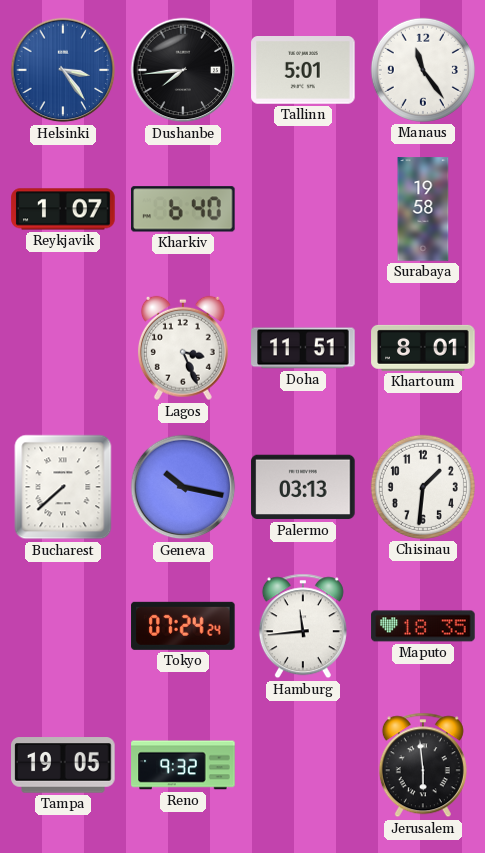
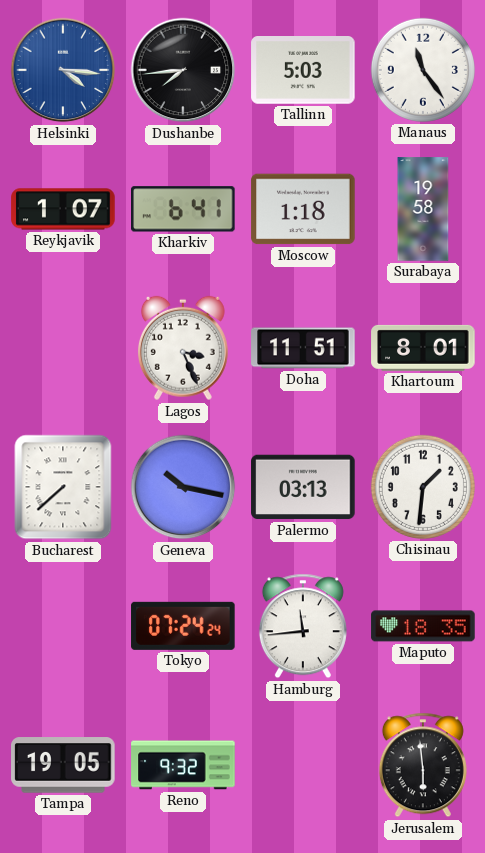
Helsinki: 3:24 -> 4:16
Tallinn: 5:01 -> 5:03
Kharkiv: 6:40 -> 6:41
Moscow: none -> 1:18
